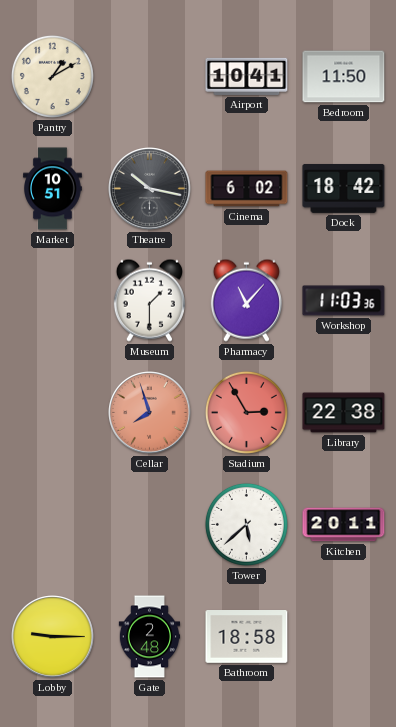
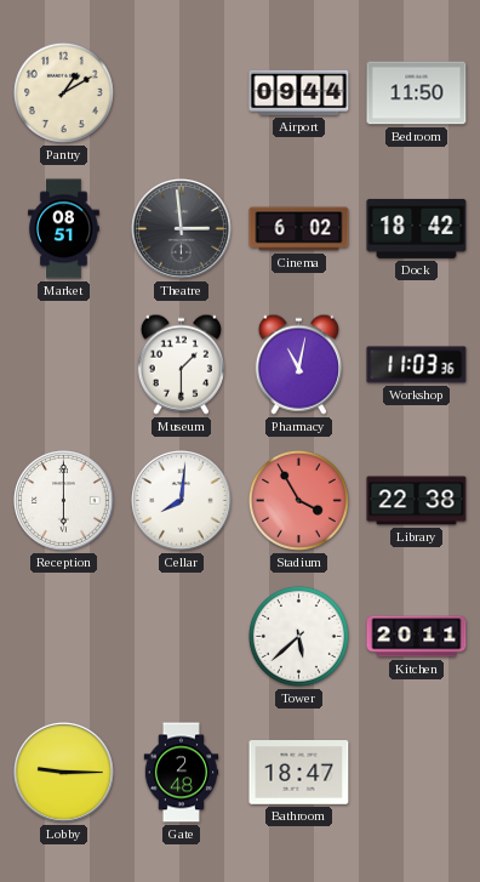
Airport: 10:41 -> 09:44
Market: 10:51 -> 08:51
Theatre: 10:17 -> 2:59
Pharmacy: 11:07 -> 11:02
Reception: none -> 6:00
Cellar: 7:57 -> 8:01
Cellar dial: salmon -> white
Stadium: 2:55 -> 3:55
Bathroom: 18:58 -> 18:47
